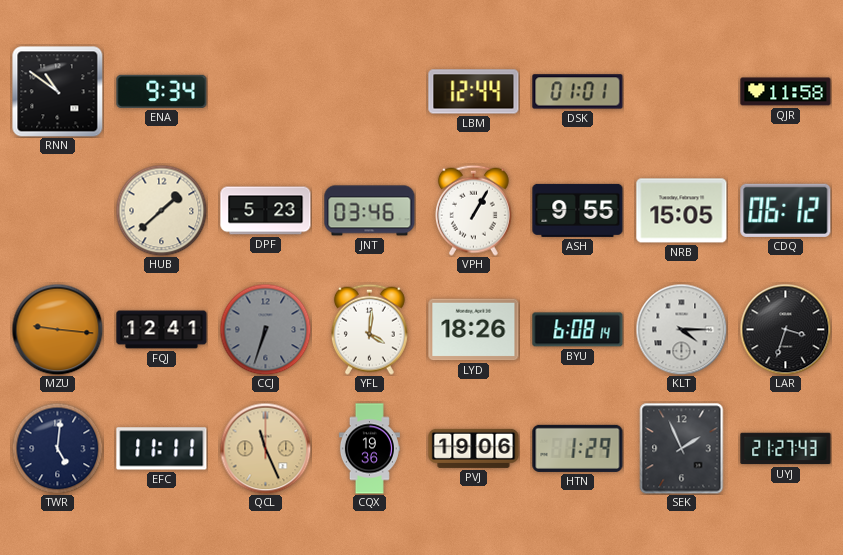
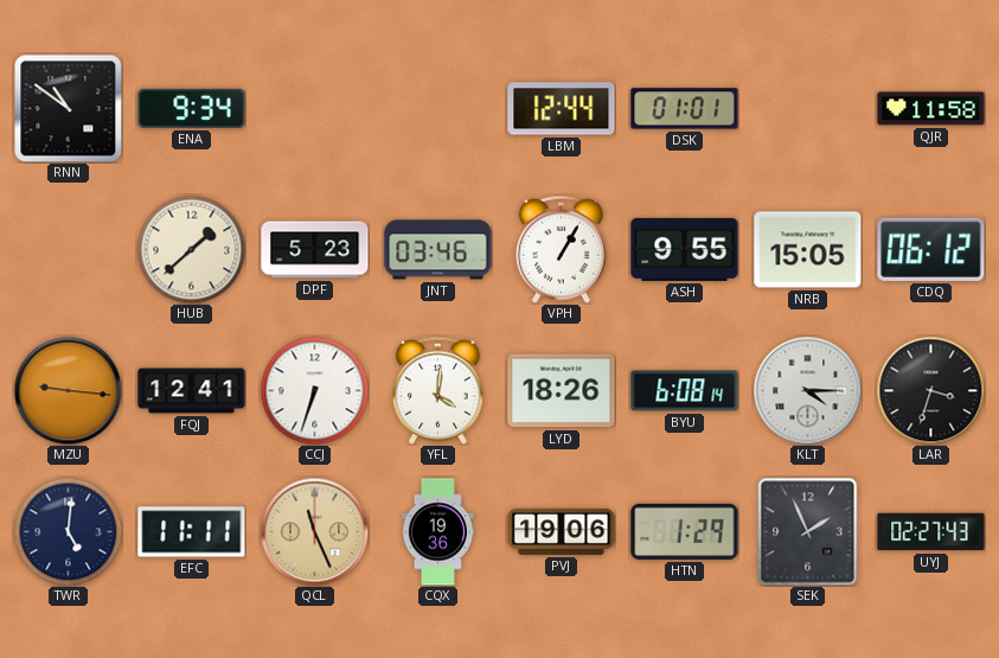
CCJ dial: grey -> white
UYJ: 21:27 -> 02:27
